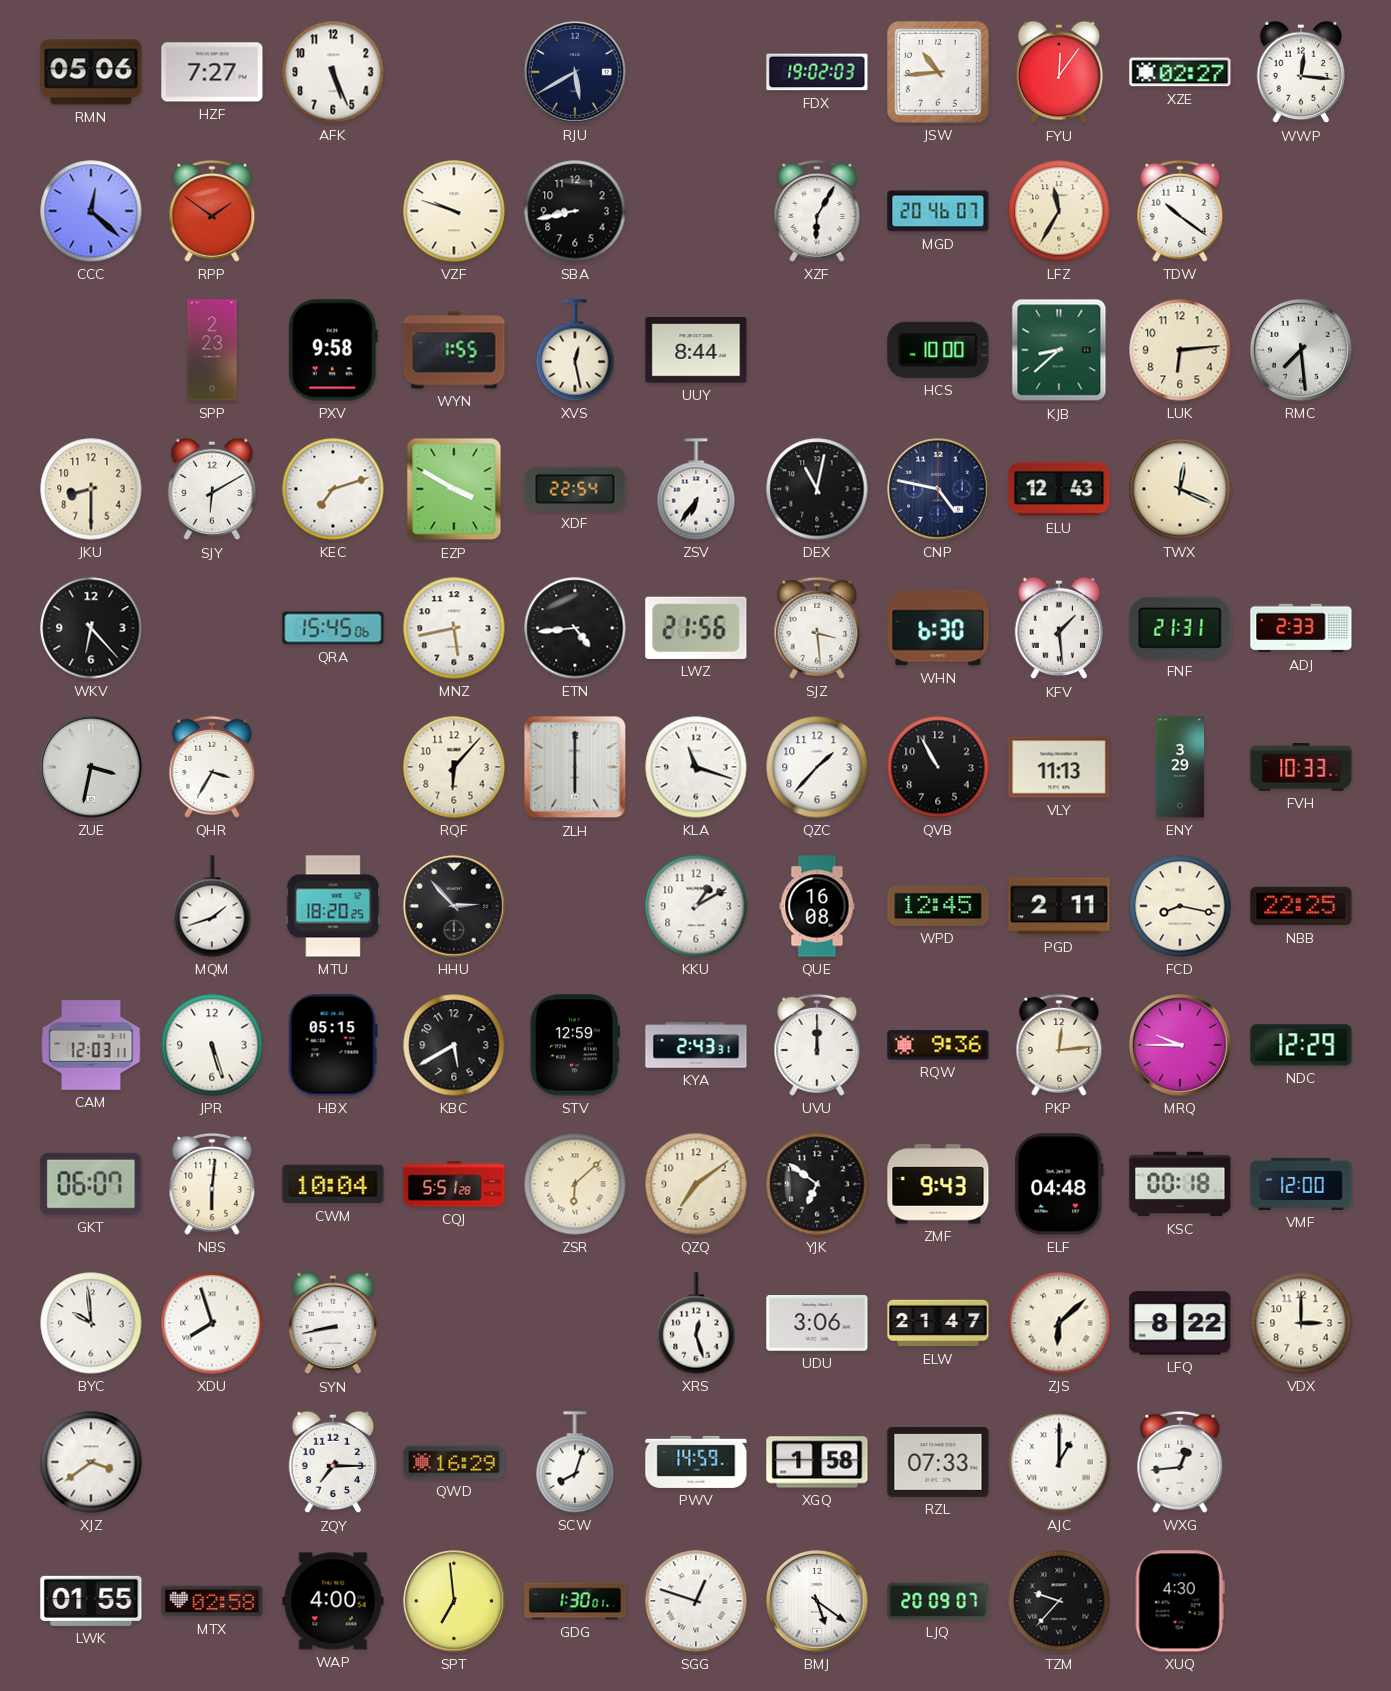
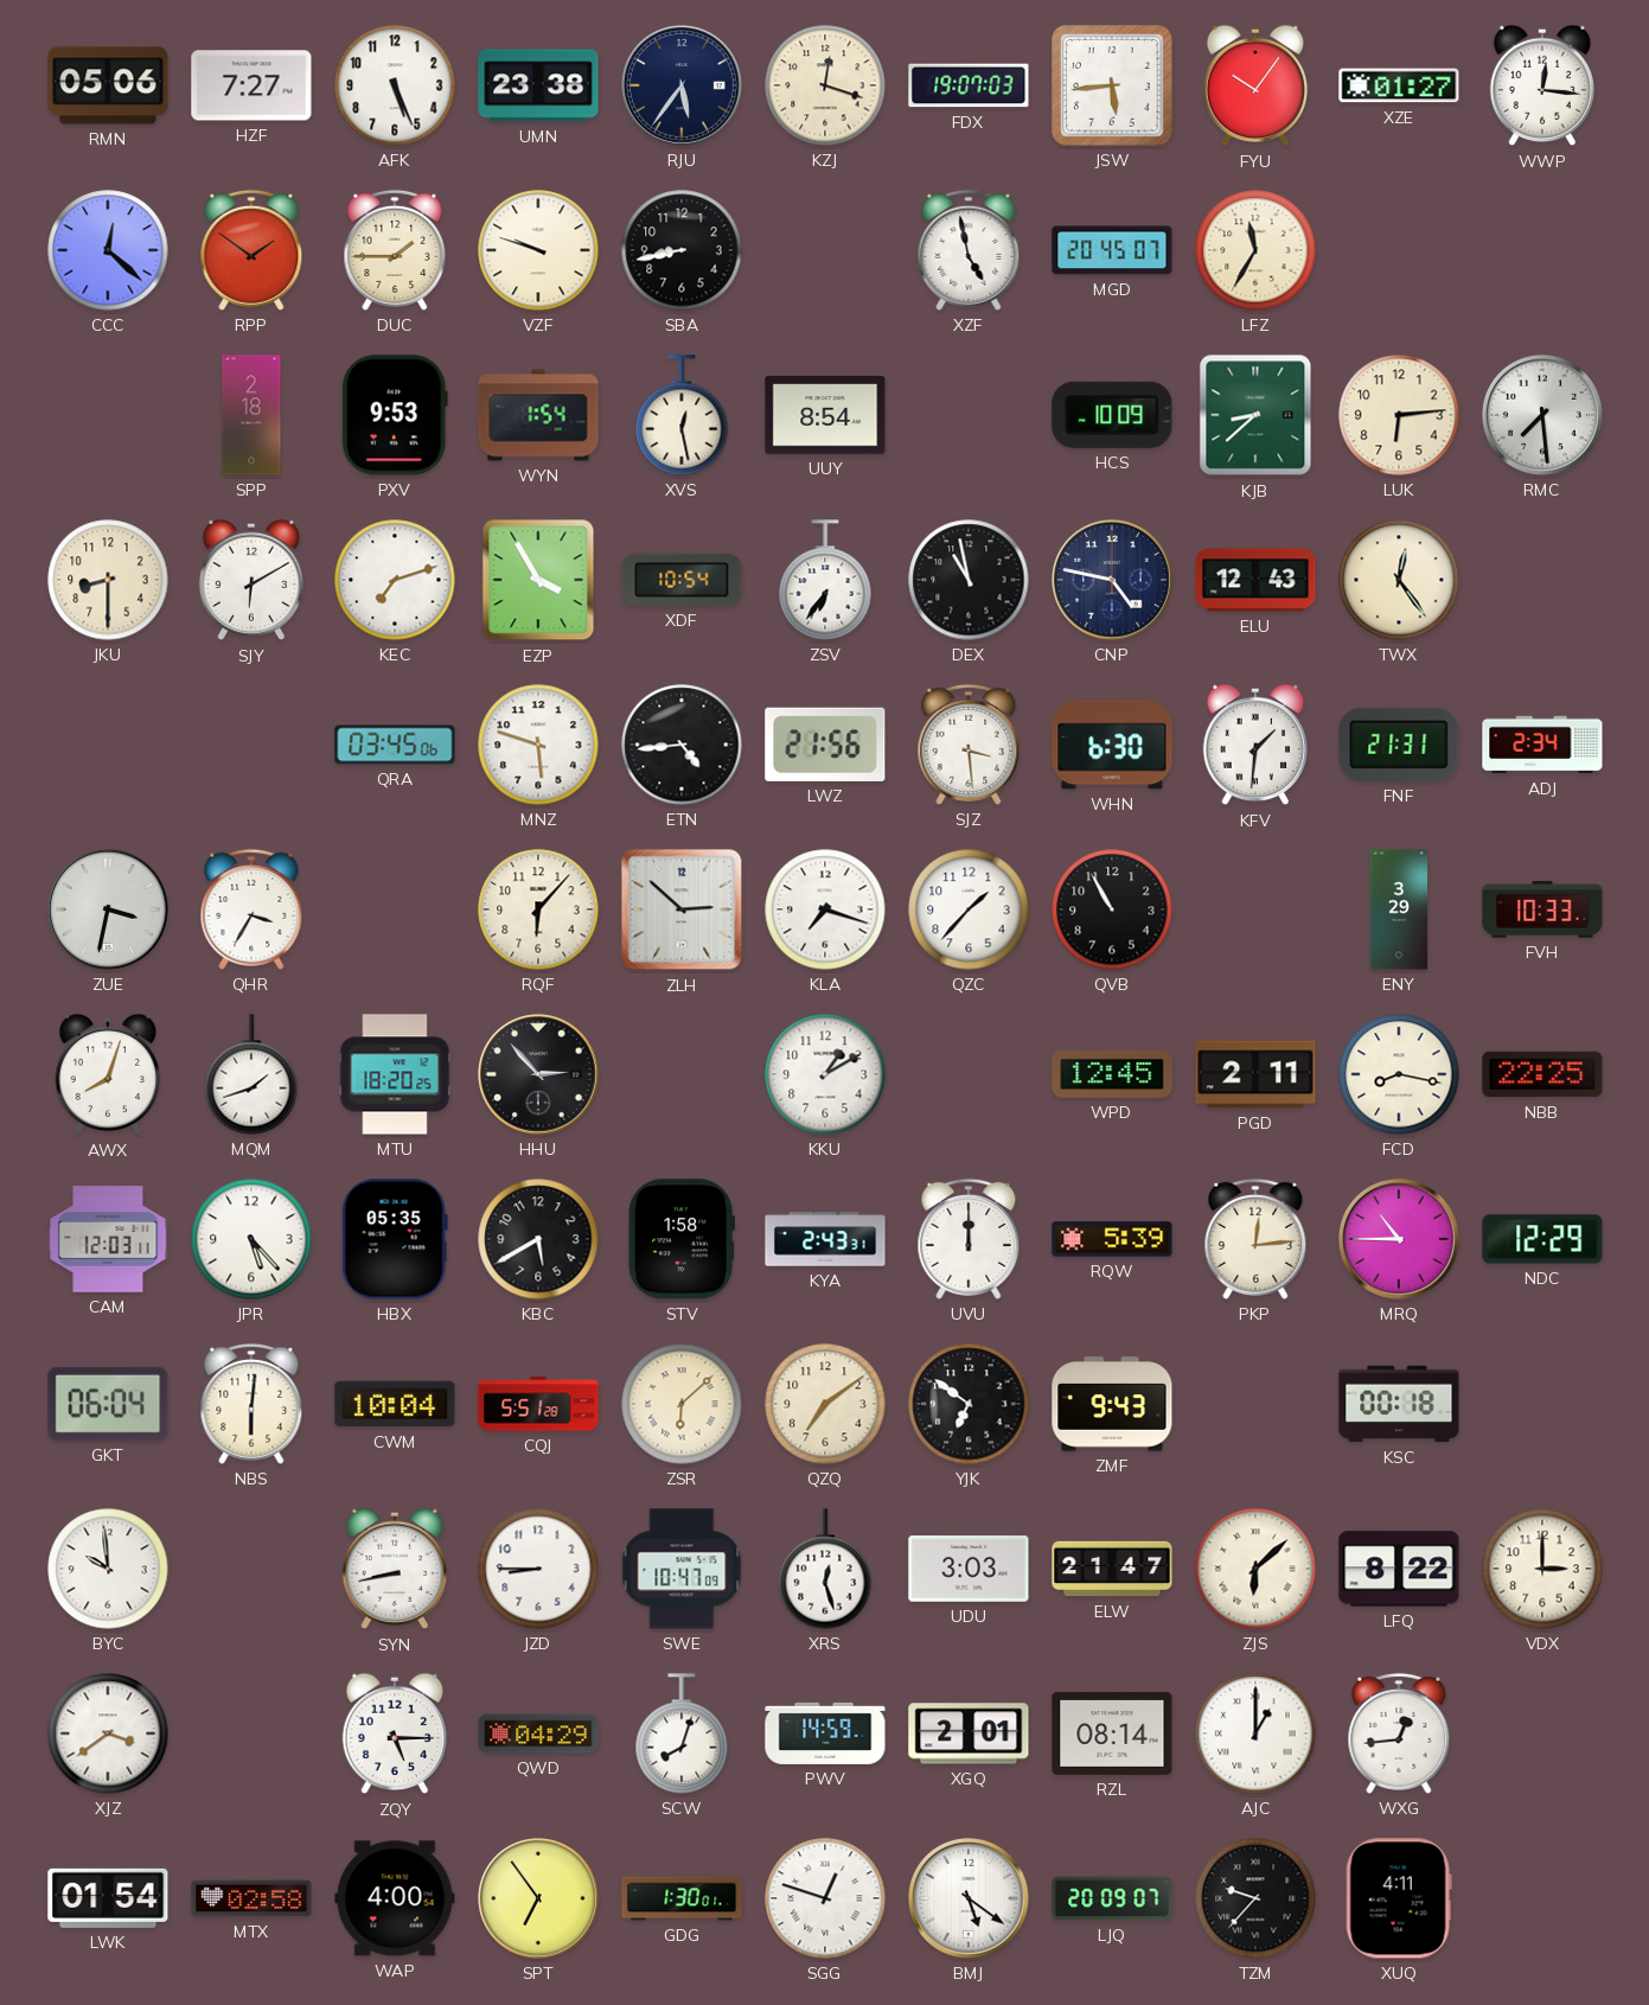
UMN: none -> 23:38
RJU: 5:40 -> 5:36
KZJ: none -> 12:18
FDX: 19:02 -> 19:07
JSW: 10:44 -> 5:44
FYU: 12:06 -> 10:06
XZE: 02:27 -> 01:27
DUC: none -> 1:45
XZF: 6:05 -> 4:58
MGD: 20:46 -> 20:45
TDW: 10:21 -> none
SPP: 2:23 -> 2:18
PXV: 9:58 -> 9:53
WYN: 1:55 -> 1:54
UUY: 8:44 -> 8:54
HCS: 10:00 -> 10:09
EZP: 3:50 -> 3:55
XDF: 22:54 -> 10:54
DEX: 11:02 -> 10:58
TWX: 12:19 -> 12:24
WKV: 6:23 -> none
QRA: 15:45 -> 03:45
MNZ: 5:43 -> 5:48
KFV: 1:29 -> 1:31
ADJ: 2:33 -> 2:34
ZLH: 6:00 -> 2:52
KLA: 11:18 -> 7:18
VLY: 11:13 -> none
AWX: none -> 8:03
QUE: 16:08 -> none
JPR: 5:27 -> 5:23
HBX: 05:15 -> 05:35
STV: 12:59 -> 1:58
RQW: 9:36 -> 5:39
MRQ: 9:45 -> 10:45
GKT: 06:07 -> 06:04
ELF: 04:48 -> none
VMF: 12:00 -> none
XDU: 7:57 -> none
JZD: none -> 8:45
SWE: none -> 10:47
UDU: 3:06 -> 3:03
ZQY: 7:15 -> 5:15
QWD: 16:29 -> 04:29
XGQ: 1:58 -> 2:01
RZL: 07:33 -> 08:14
LWK: 01:55 -> 01:54
SPT: 6:59 -> 6:54
XUQ: 4:30 -> 4:11
